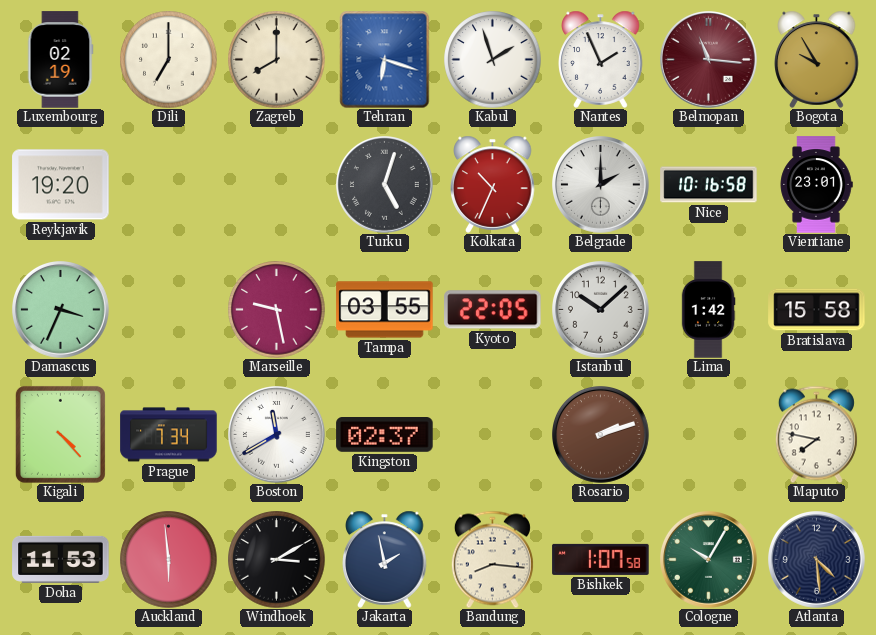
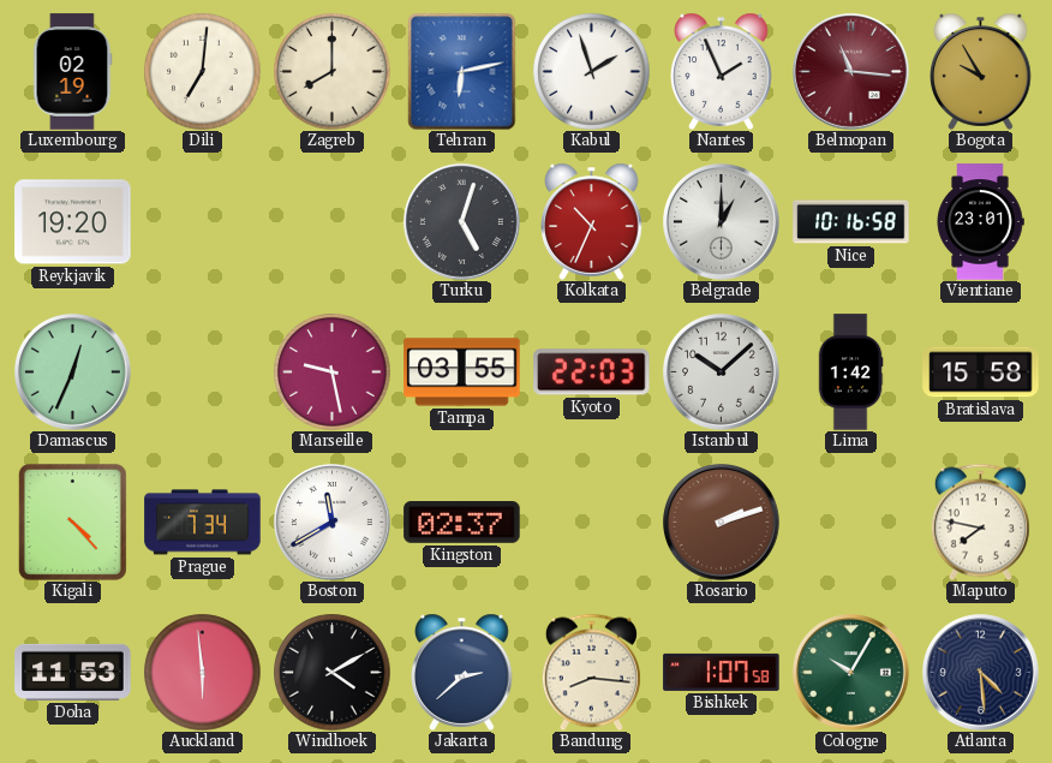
Dili: 7:00 -> 7:01
Tehran: 6:18 -> 6:13
Belgrade: 2:00 -> 1:00
Damascus: 3:34 -> 12:34
Kyoto: 22:05 -> 22:03
Windhoek: 3:10 -> 4:10
Jakarta: 1:58 -> 2:38
